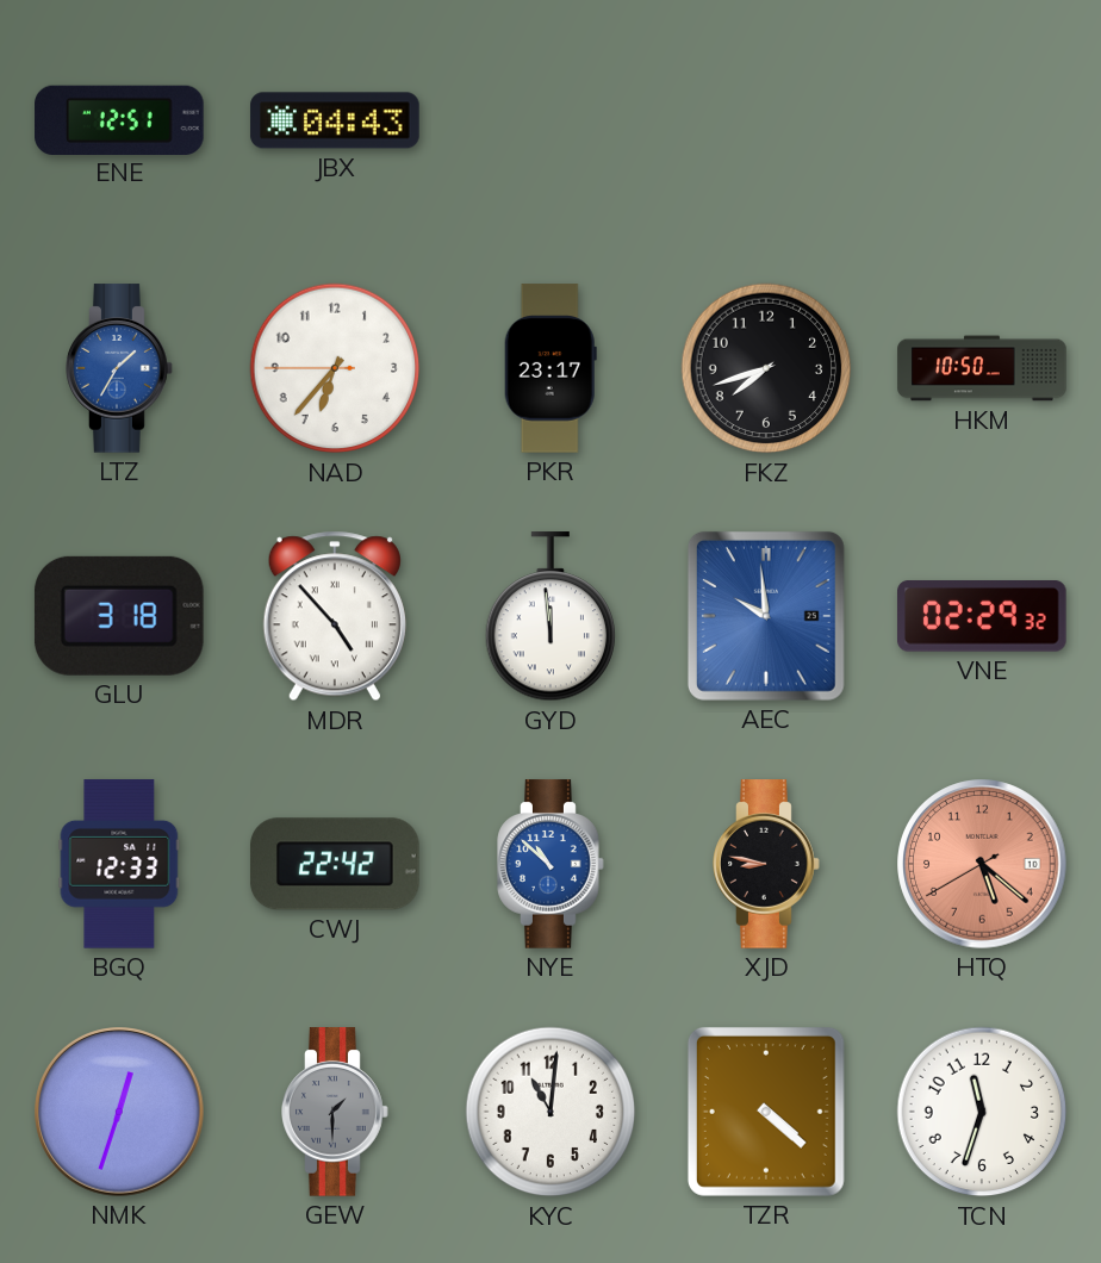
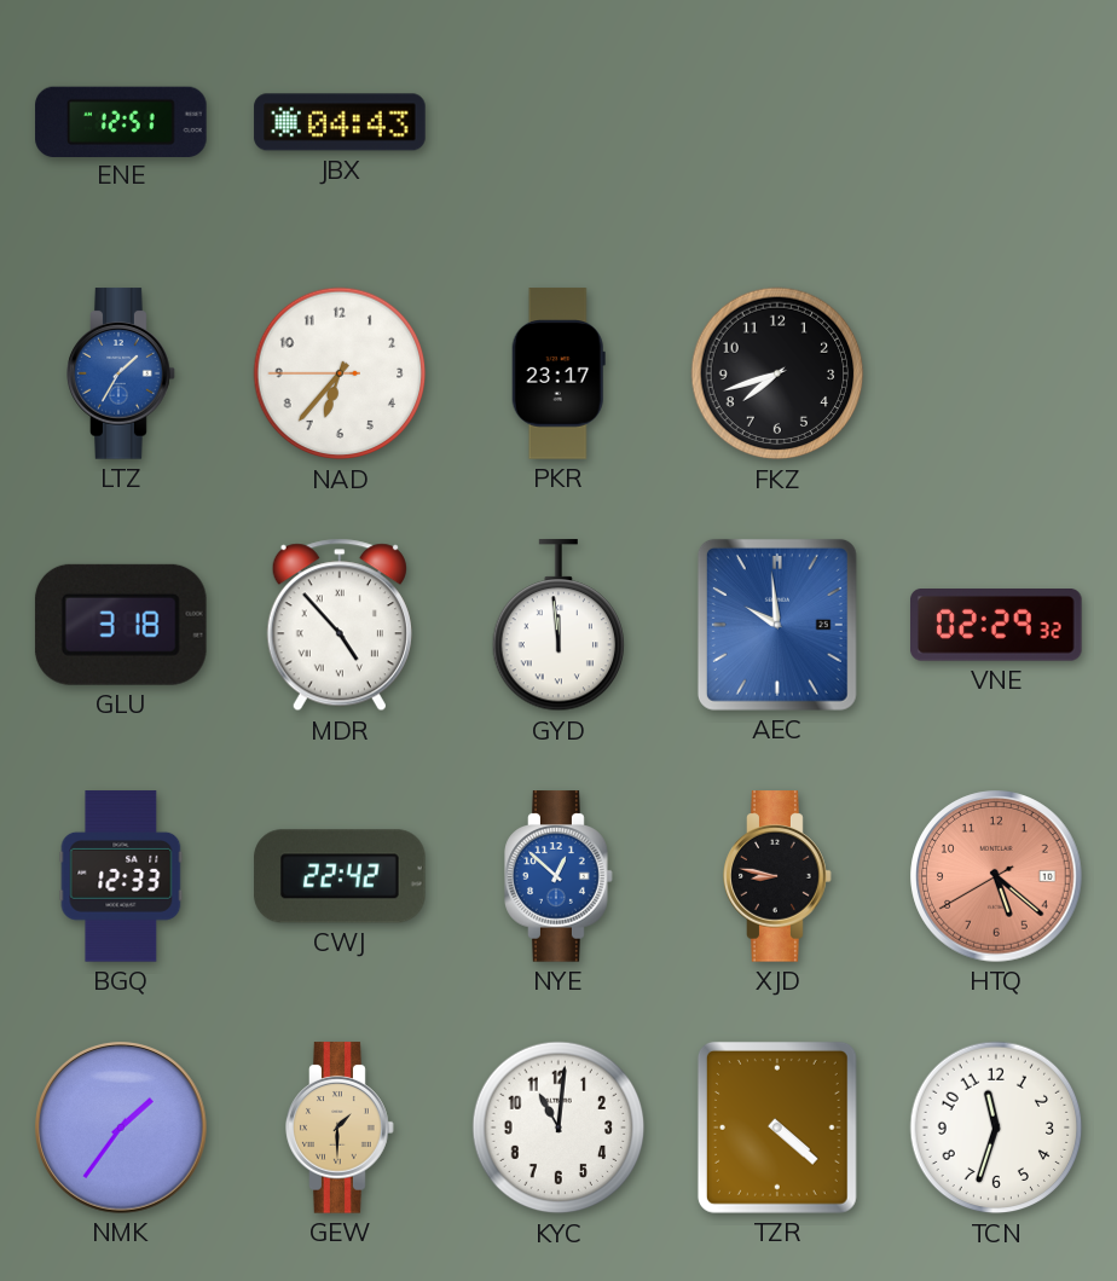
HKM: 10:50 -> none
NYE: 10:52 -> 12:52
NMK: 12:33 -> 1:36
GEW dial: grey -> champagne
